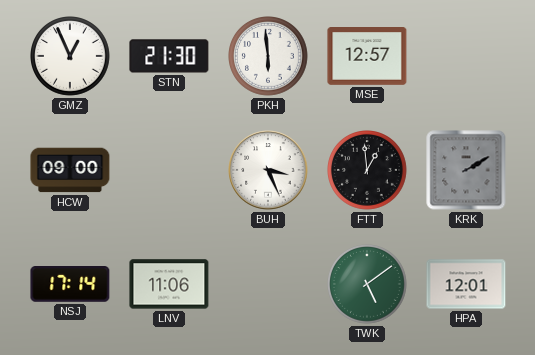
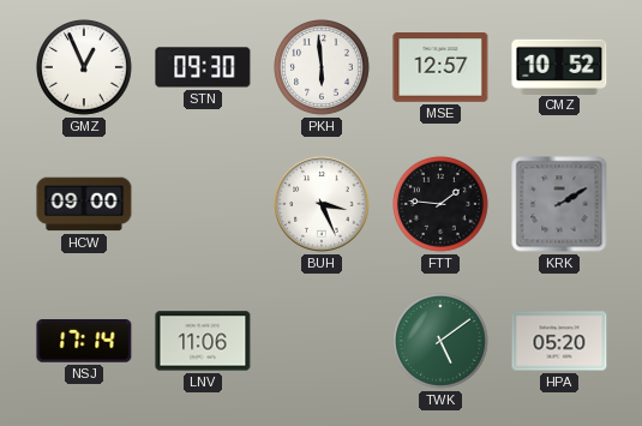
STN: 21:30 -> 09:30
CMZ: none -> 10:52
FTT: 12:59 -> 1:46
HPA: 12:01 -> 05:20
